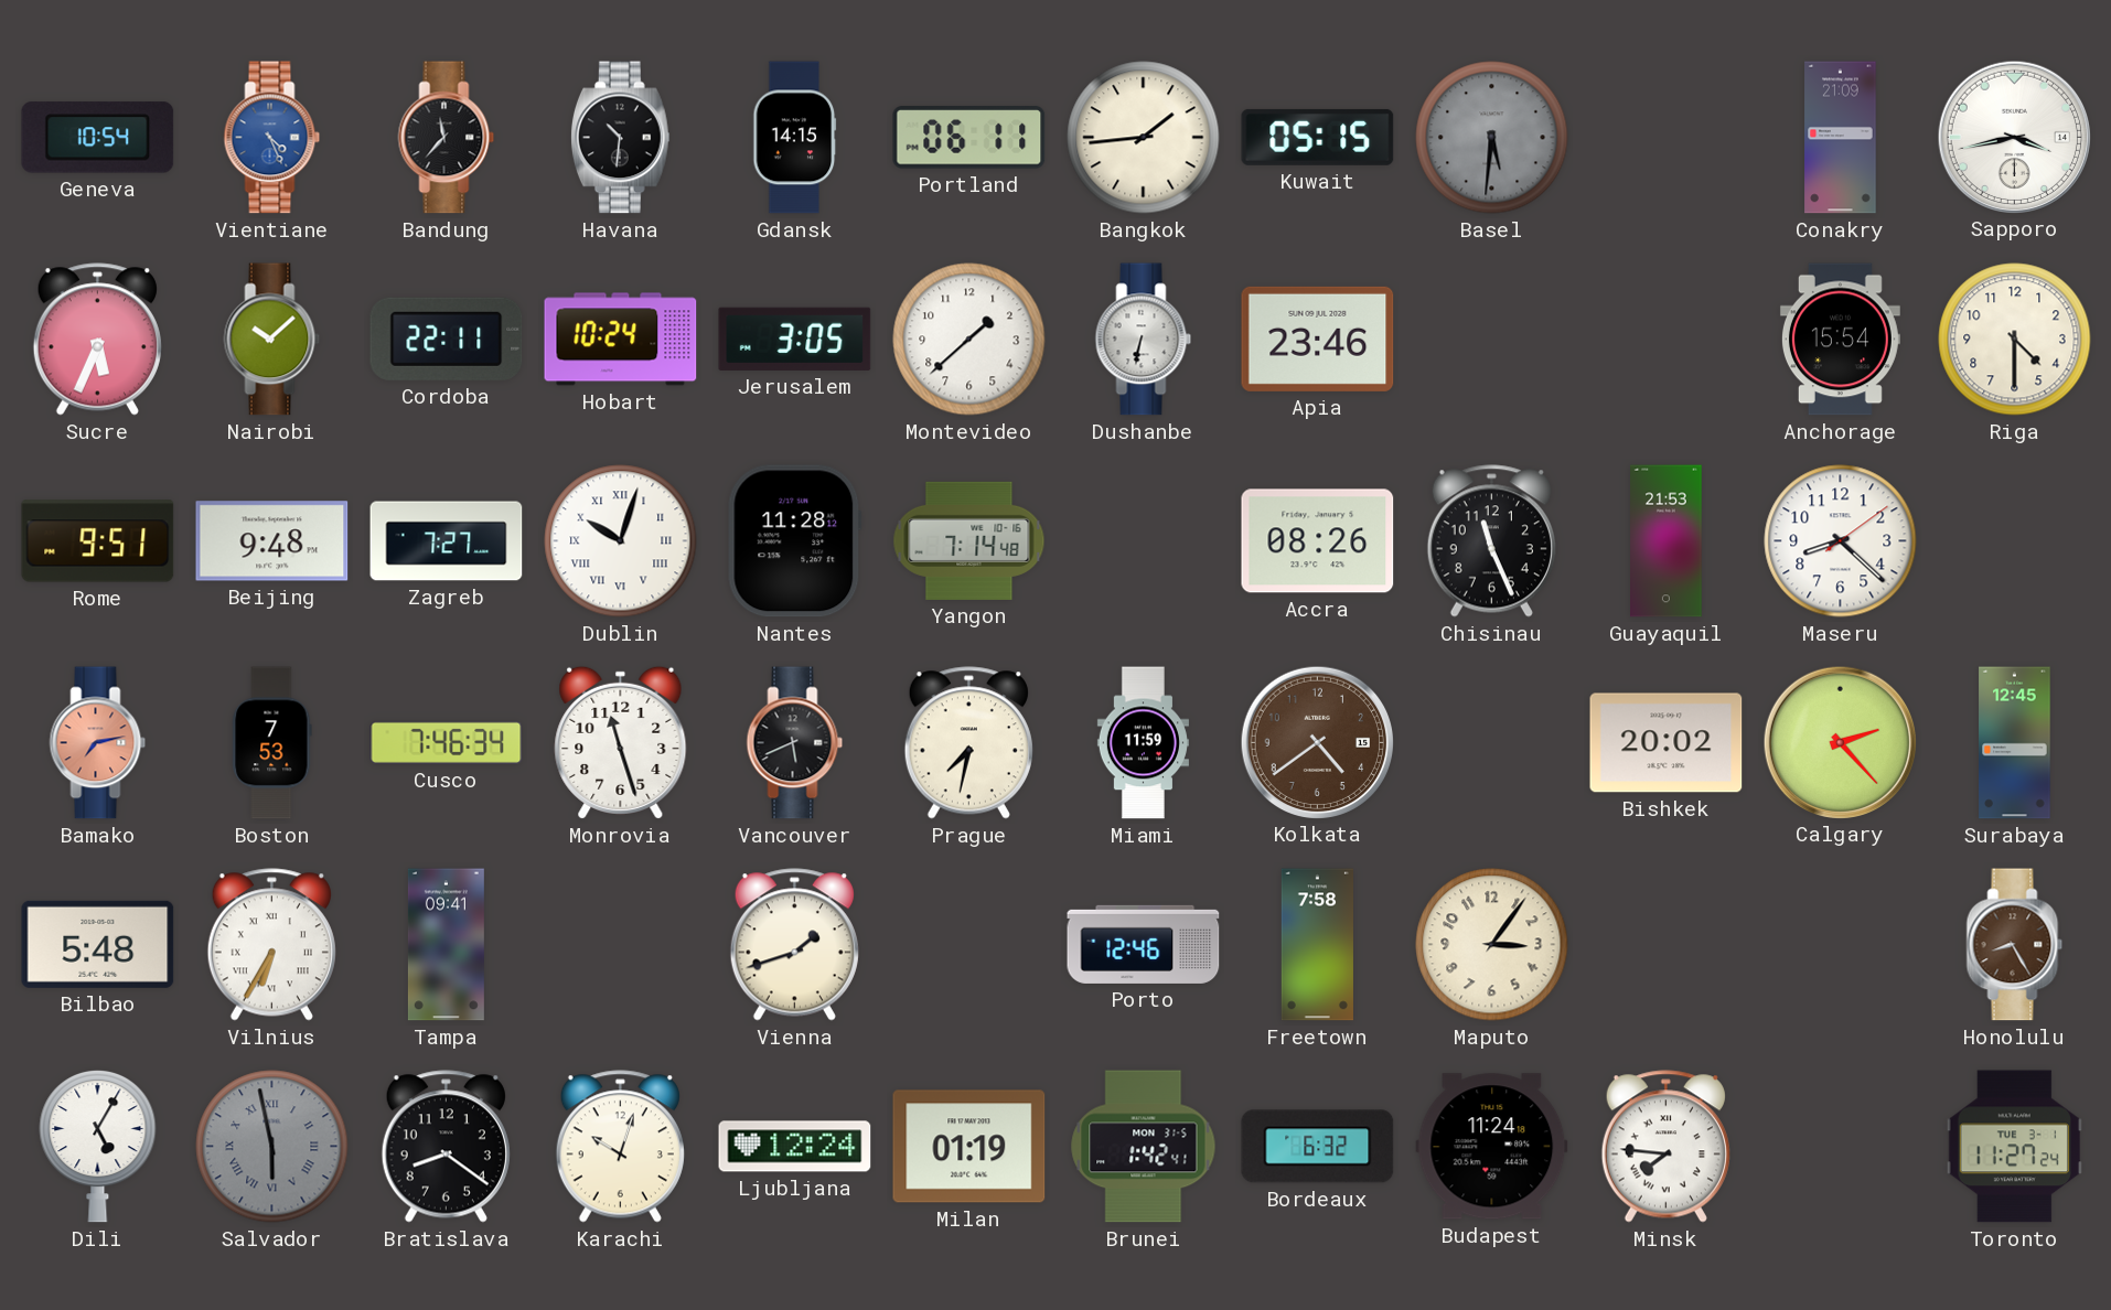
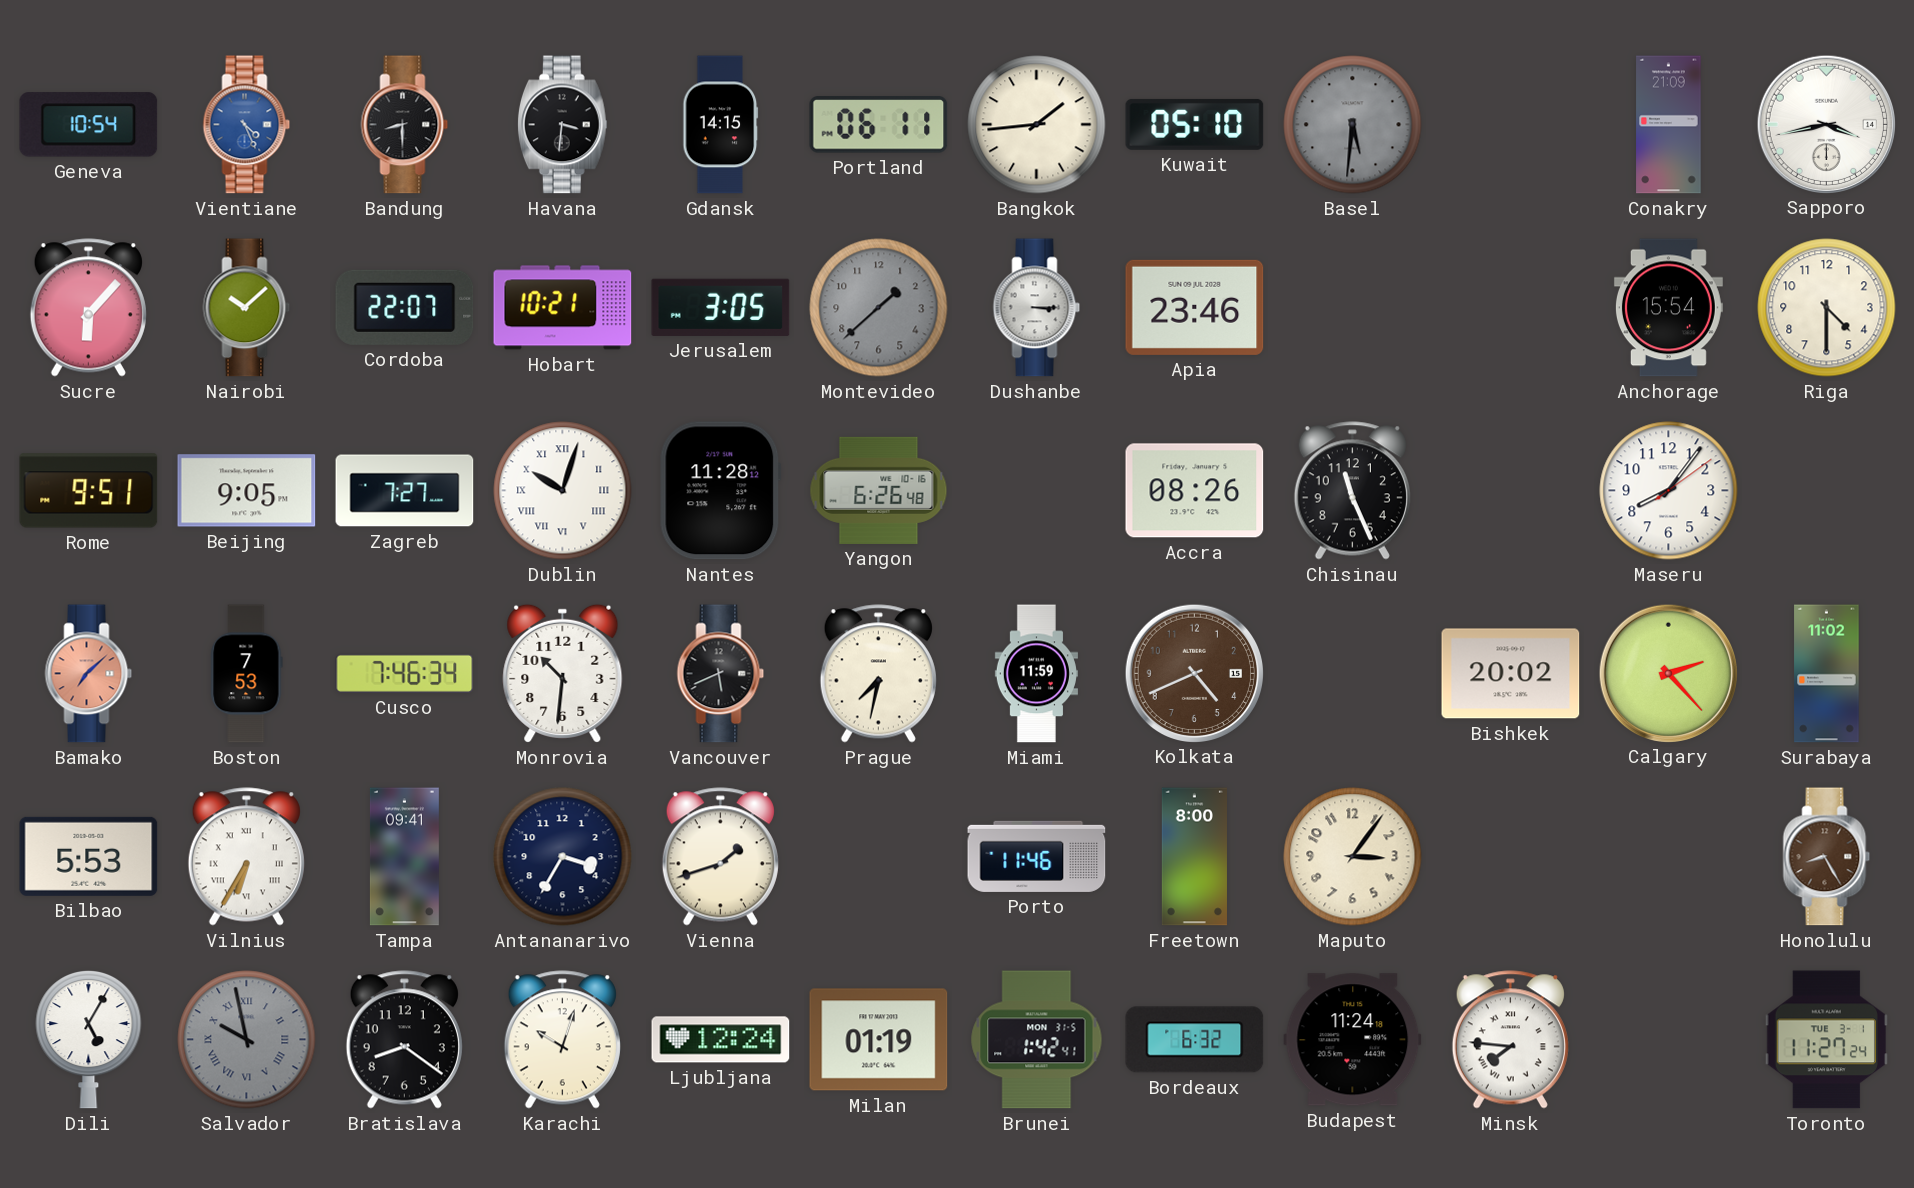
Bandung: 11:37 -> 8:30
Havana: 10:31 -> 3:31
Kuwait: 05:15 -> 05:10
Sucre: 5:34 -> 6:07
Cordoba: 22:11 -> 22:07
Hobart: 10:24 -> 10:21
Montevideo dial: white -> grey
Dushanbe: 6:32 -> 3:15
Beijing: 9:48 -> 9:05
Yangon: 7:14 -> 6:26
Guayaquil: 21:53 -> none
Maseru: 8:22 -> 8:06
Bamako: 7:13 -> 7:08
Monrovia: 11:27 -> 10:31
Kolkata: 4:39 -> 4:41
Surabaya: 12:45 -> 11:02
Bilbao: 5:48 -> 5:53
Antananarivo: none -> 3:35
Porto: 12:46 -> 11:46
Freetown: 7:58 -> 8:00
Salvador: 5:58 -> 9:58
